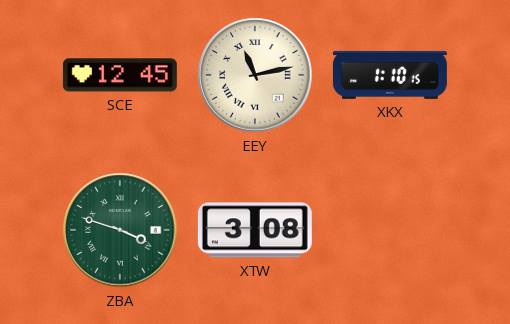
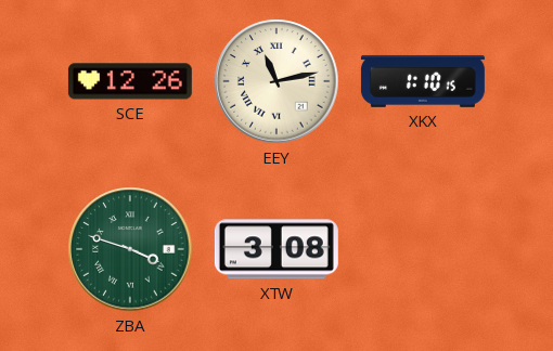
SCE: 12:45 -> 12:26
